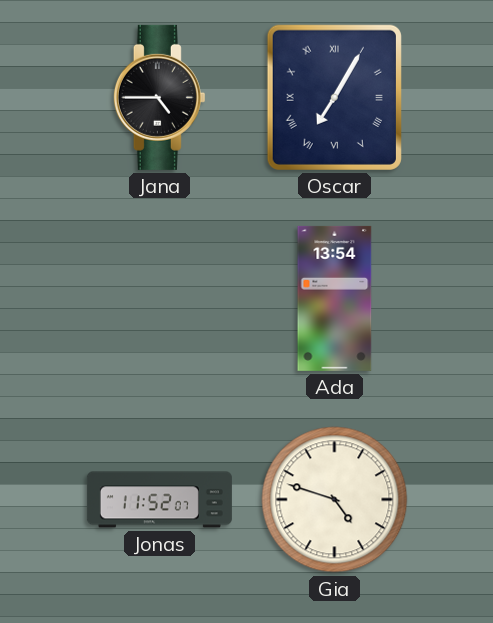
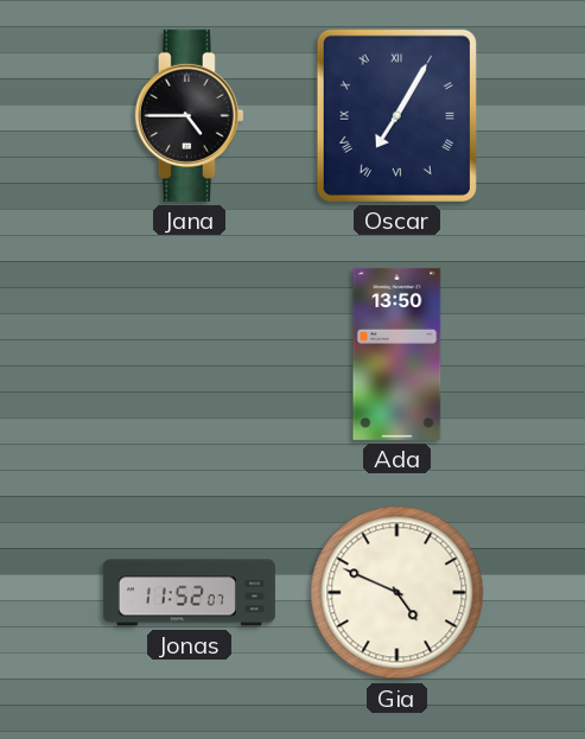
Ada: 13:54 -> 13:50
Gia: 4:48 -> 4:49
